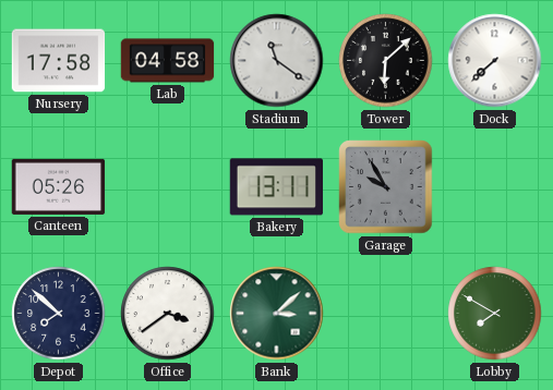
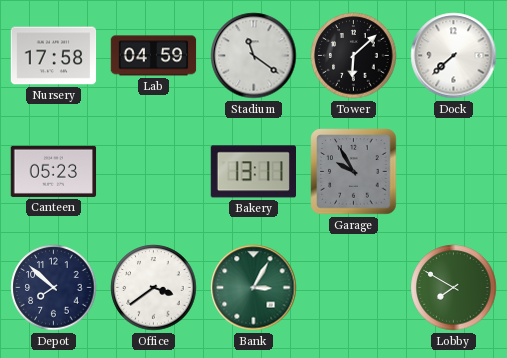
Lab: 04:58 -> 04:59
Canteen: 05:26 -> 05:23
Bank: 3:08 -> 3:05
